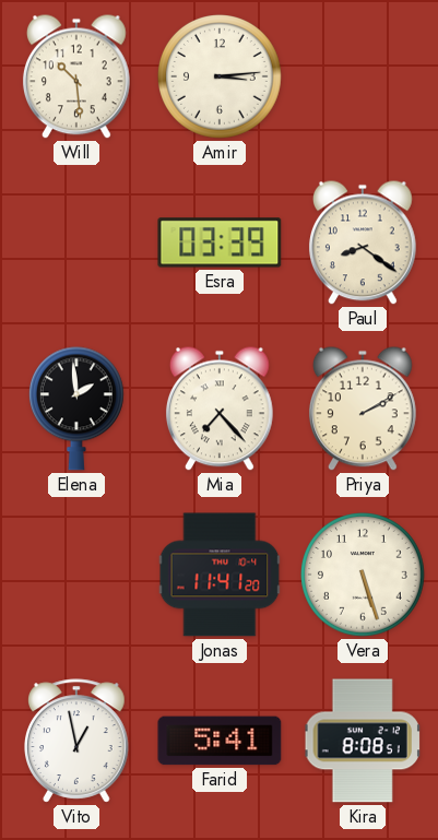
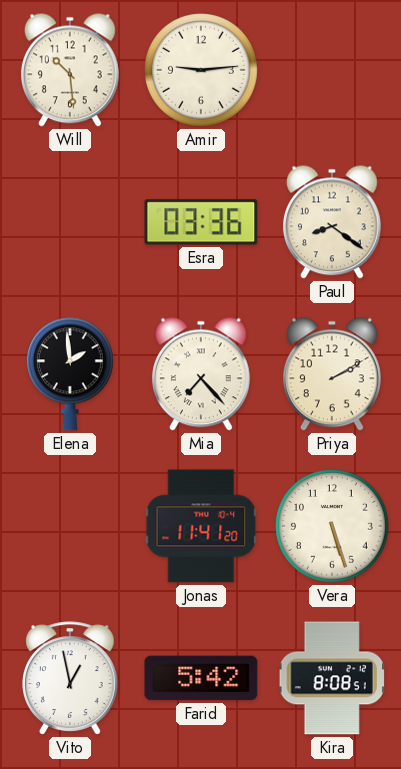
Amir: 3:14 -> 9:14
Esra: 03:39 -> 03:36
Farid: 5:41 -> 5:42
